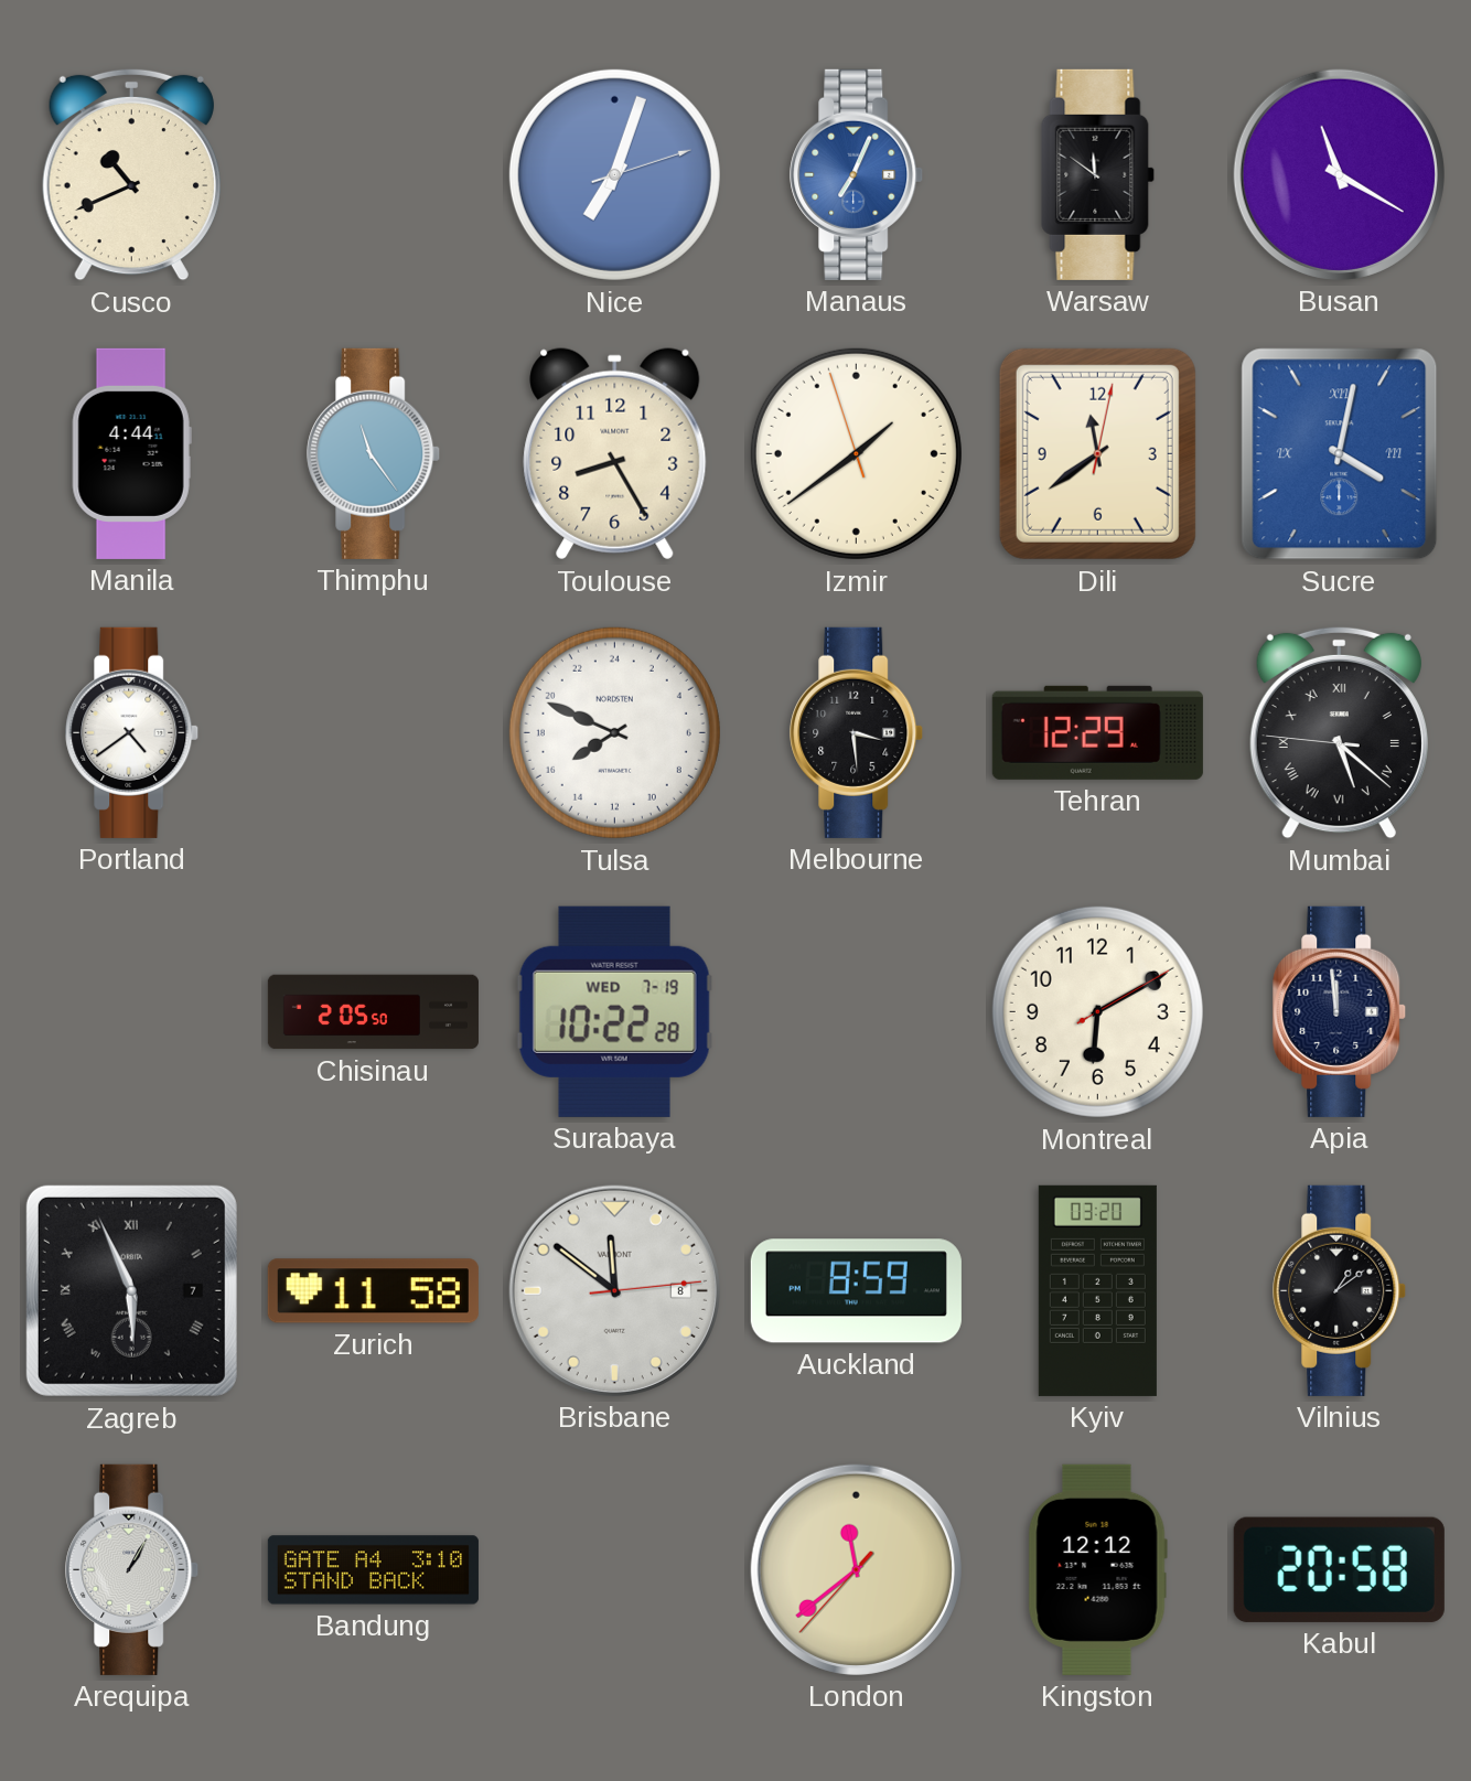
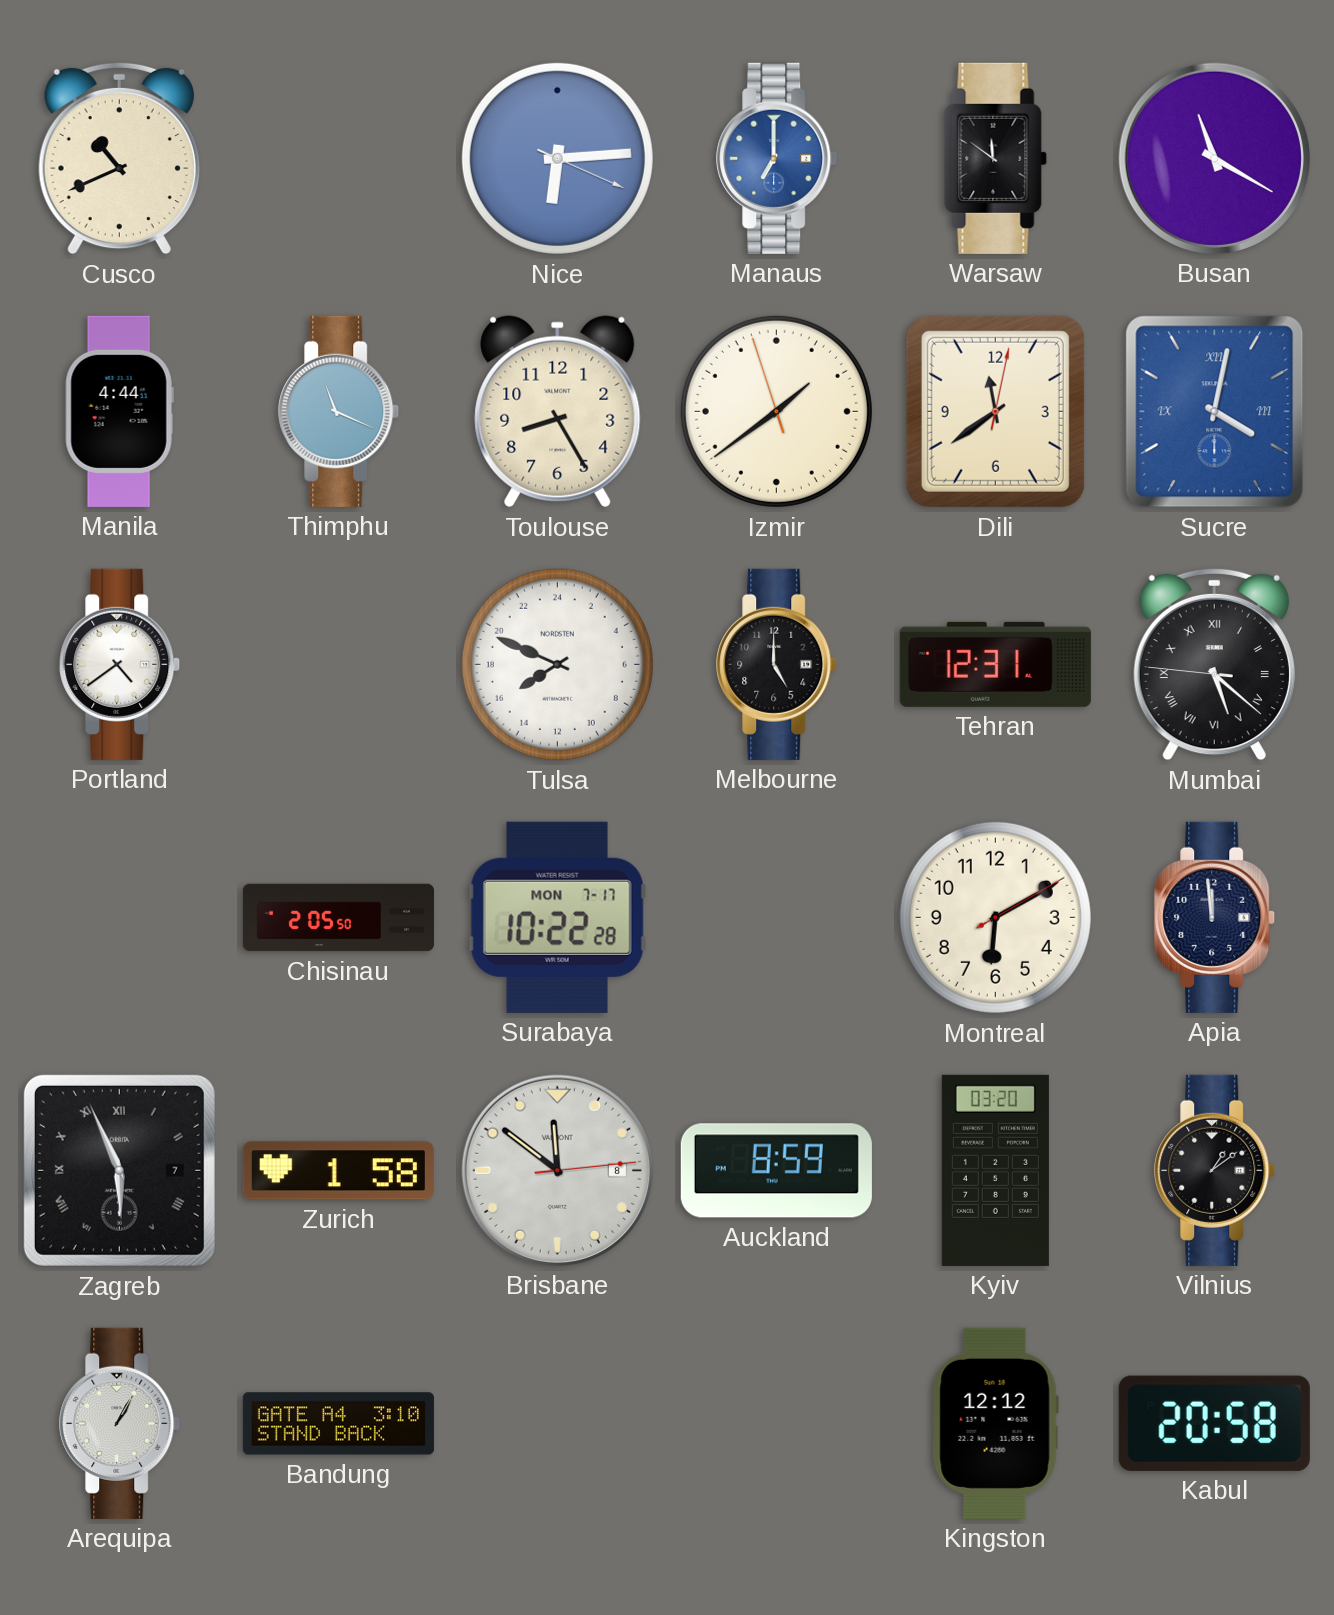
Nice: 7:03 -> 6:14
Manaus: 7:04 -> 7:00
Thimphu: 11:24 -> 11:19
Melbourne: 3:29 -> 5:00
Tehran: 12:29 -> 12:31
Surabaya date: WED 7-19 -> MON 7-17
Zurich: 11:58 -> 1:58
London: 11:38 -> none
